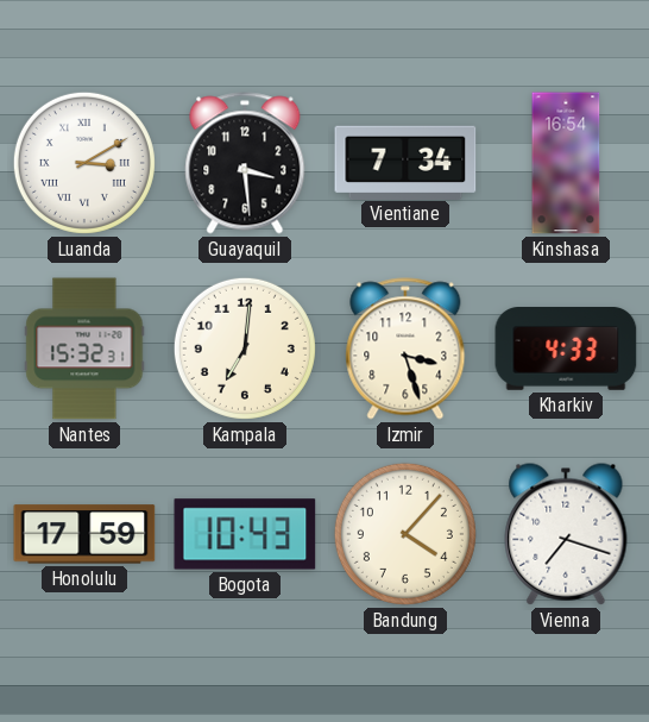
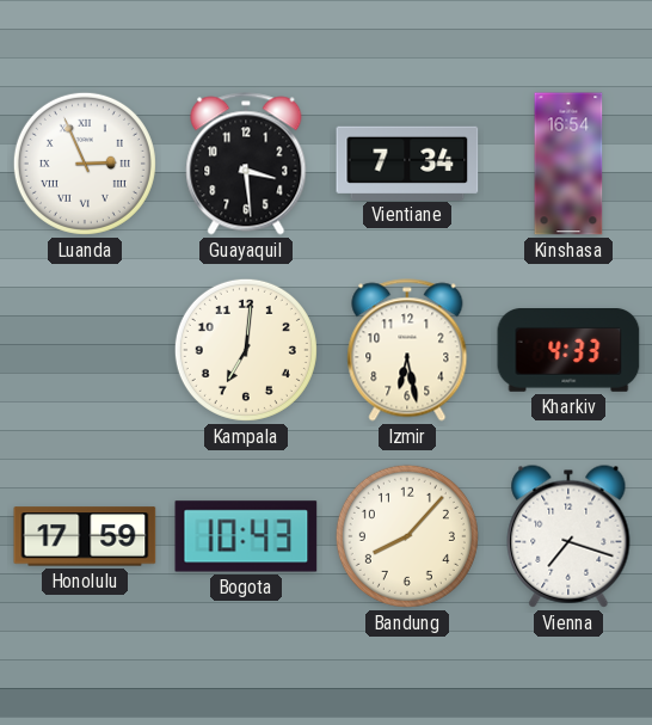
Luanda: 3:10 -> 2:56
Nantes: 15:32 -> none
Izmir: 3:27 -> 6:28
Bandung: 4:07 -> 8:07
